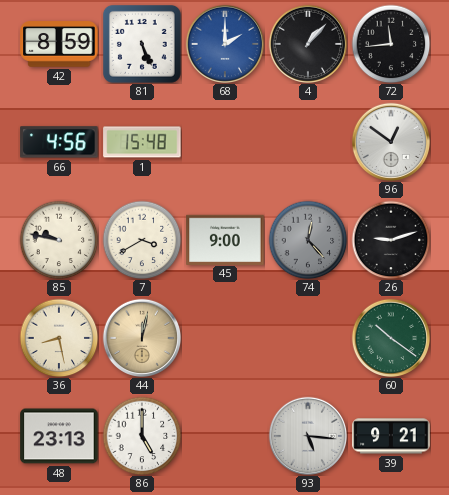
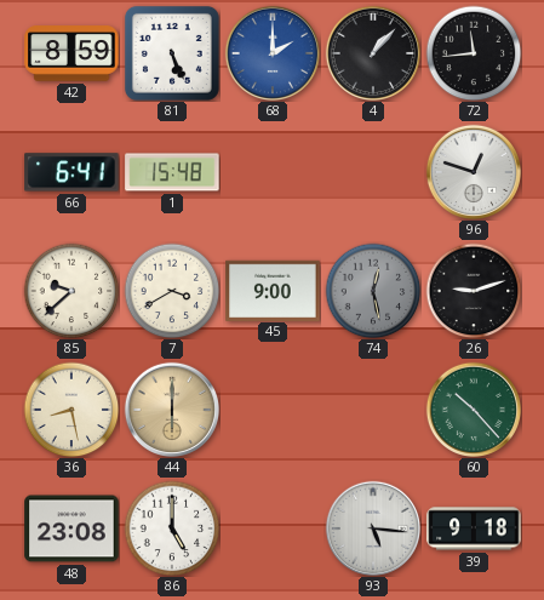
66: 4:56 -> 6:41
96: 12:51 -> 12:48
85: 9:47 -> 9:38
74: 12:23 -> 12:28
44: 12:02 -> 6:00
60: 10:21 -> 10:23
48: 23:13 -> 23:08
39: 9:21 -> 9:18
